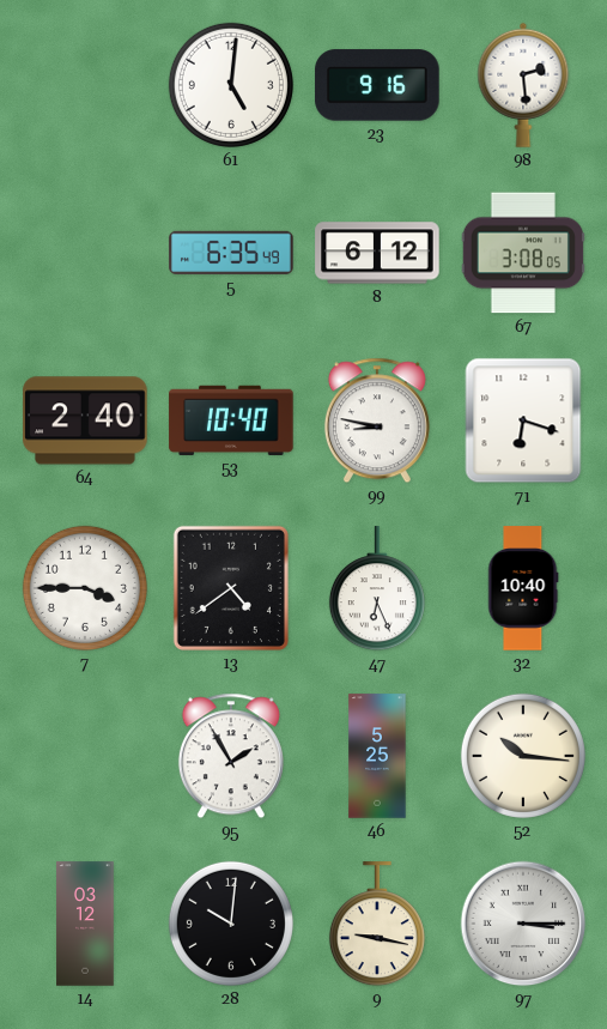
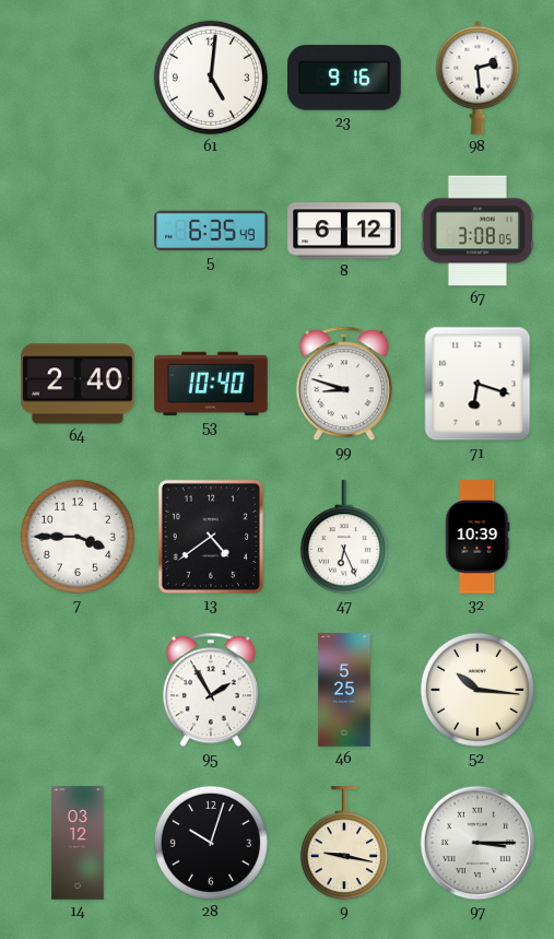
99: 8:47 -> 8:48
32: 10:40 -> 10:39
28: 10:01 -> 10:03
